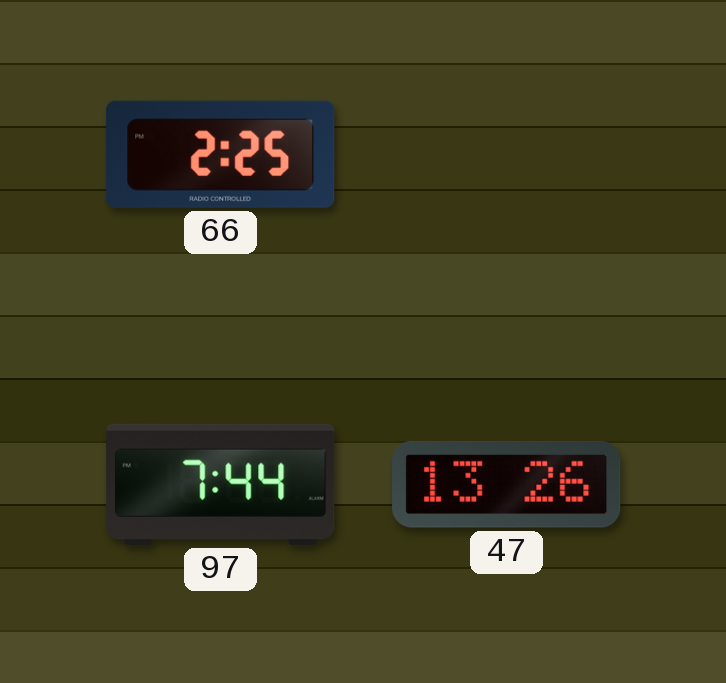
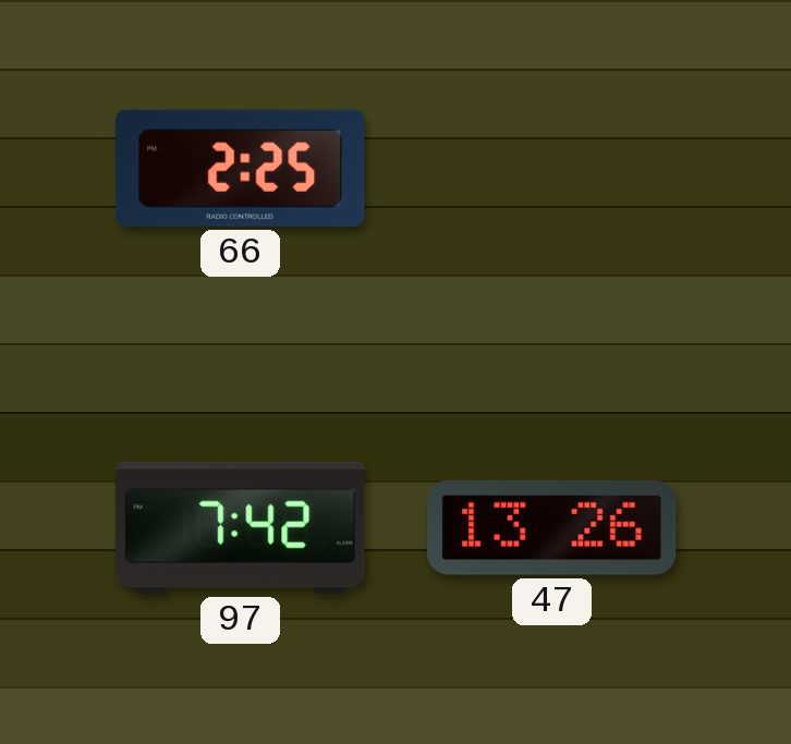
97: 7:44 -> 7:42
